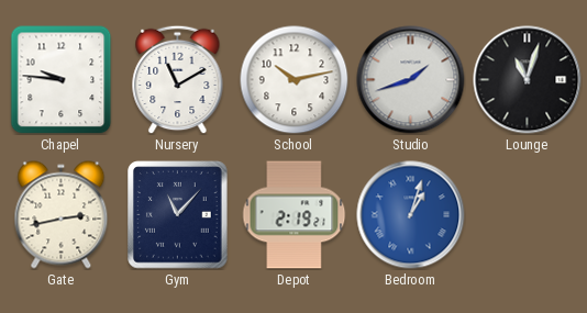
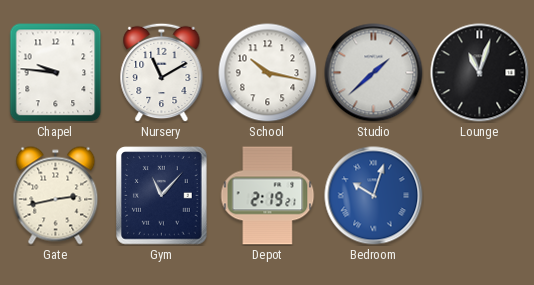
School: 10:13 -> 10:17
Studio: 1:42 -> 1:38
Bedroom: 1:03 -> 10:03
